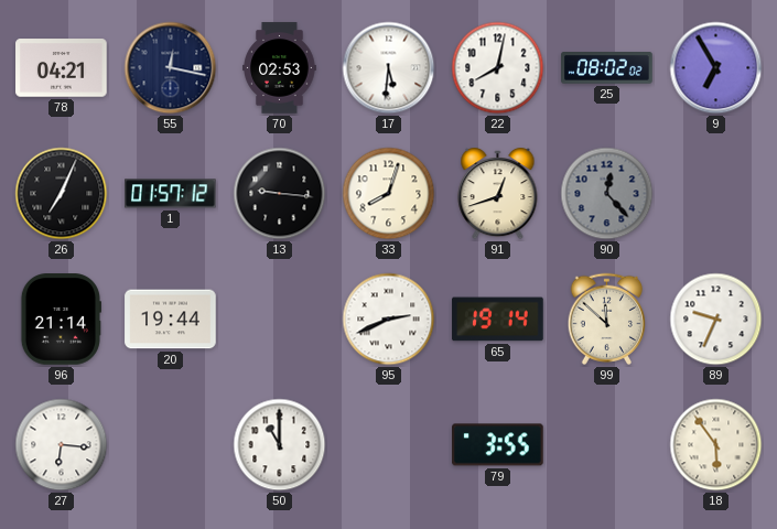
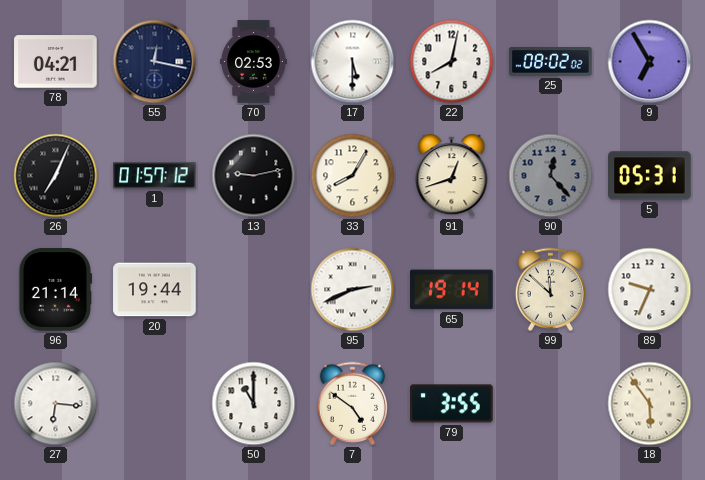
17: 5:31 -> 5:30
13: 9:16 -> 9:13
33: 8:03 -> 8:05
5: none -> 05:31
7: none -> 4:51
